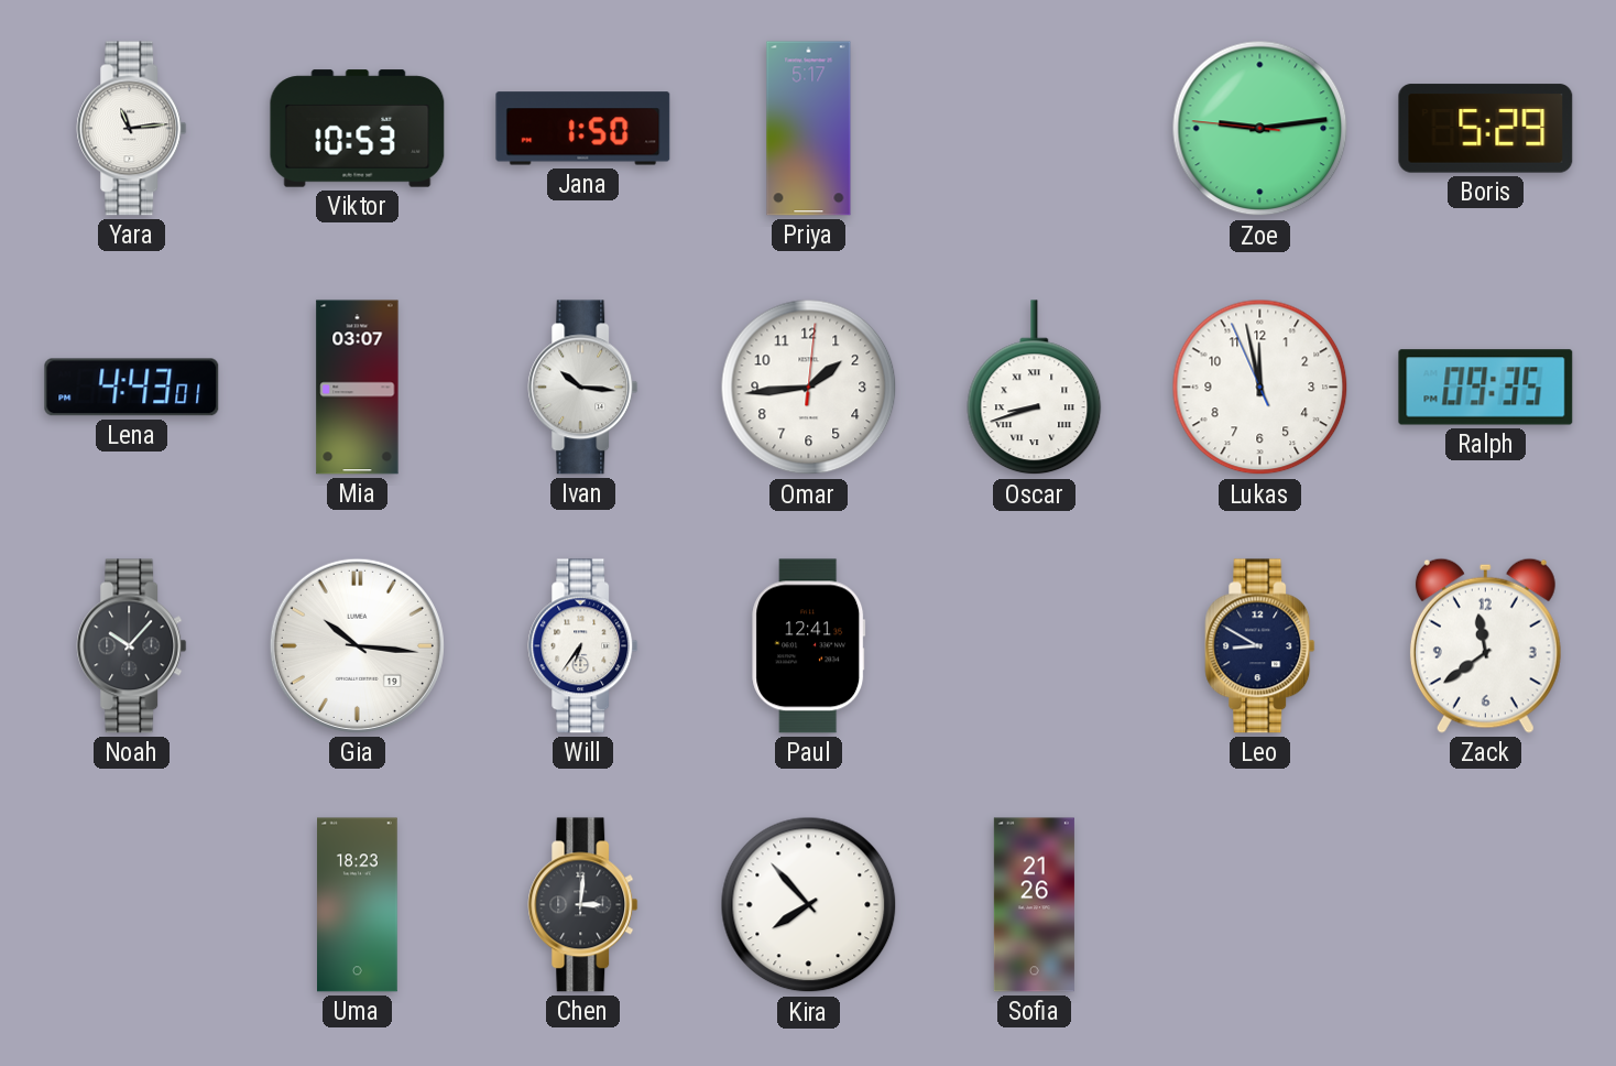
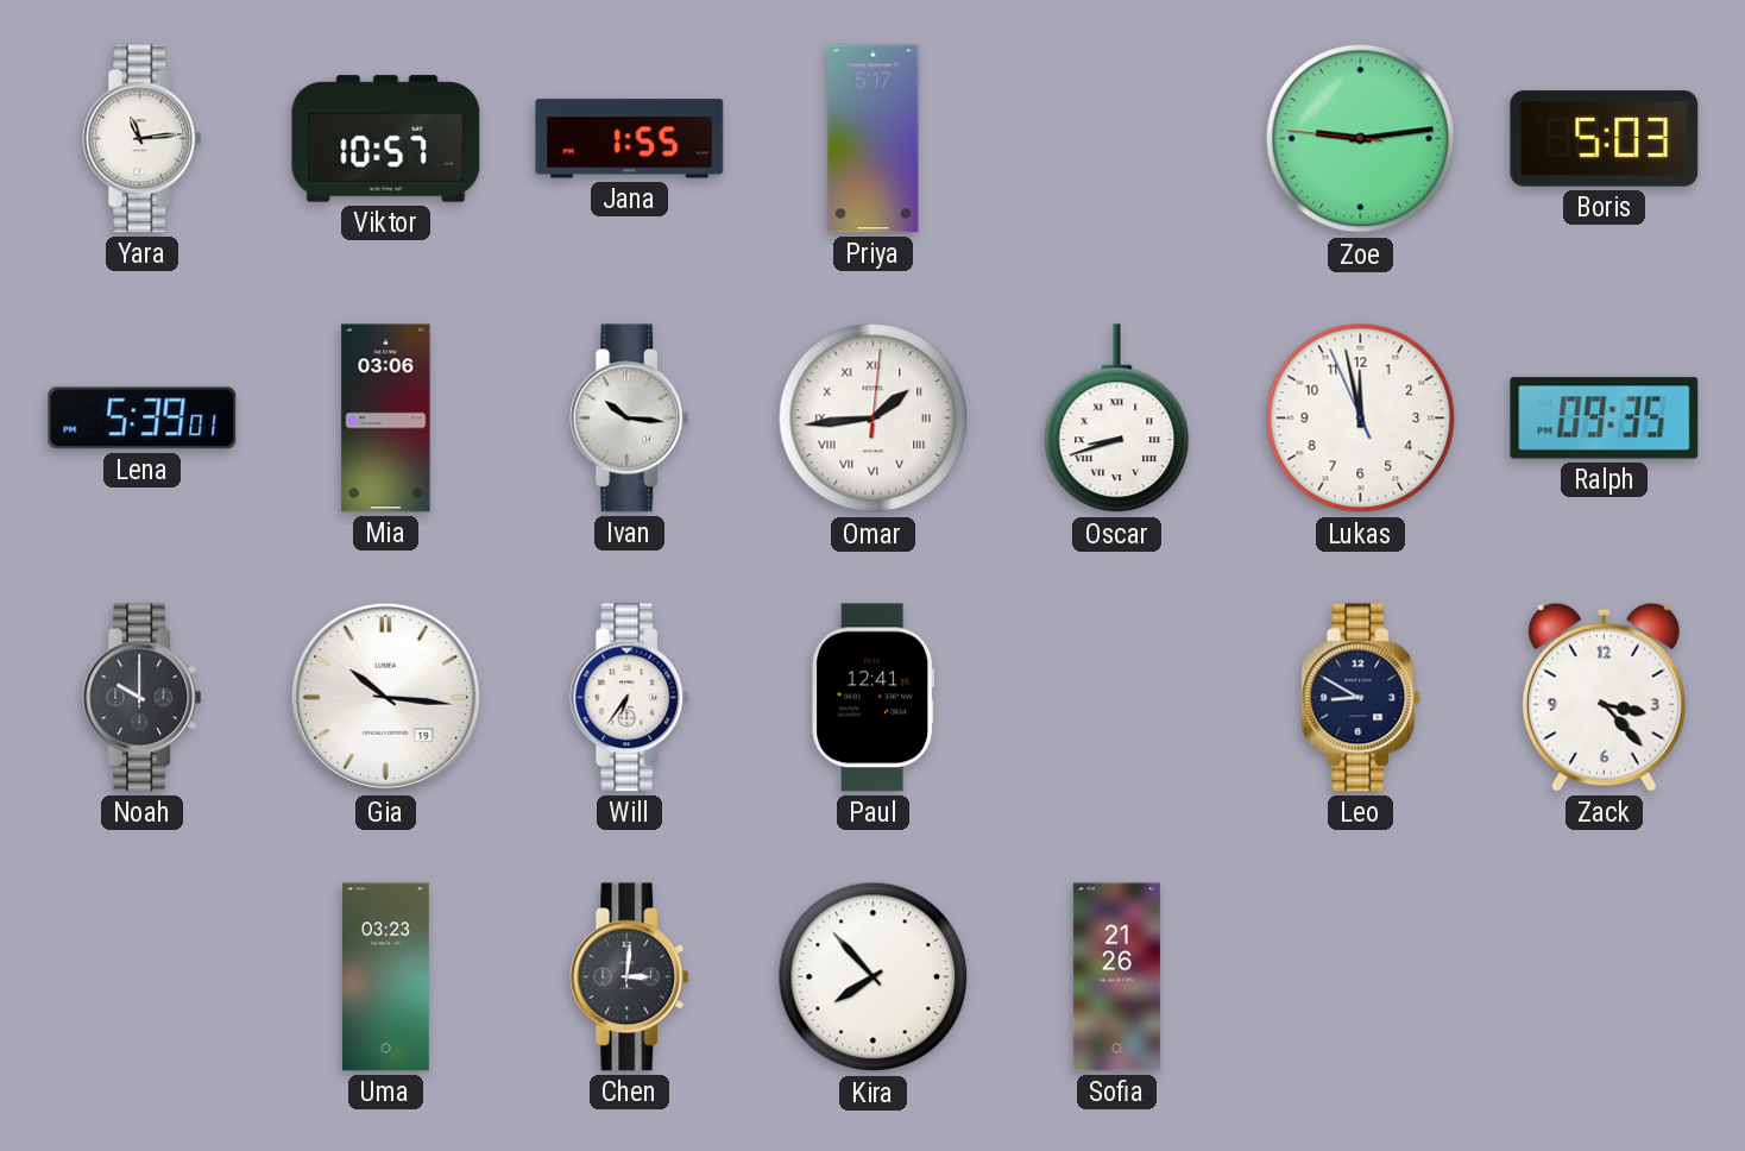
Viktor: 10:53 -> 10:57
Jana: 1:50 -> 1:55
Boris: 5:29 -> 5:03
Lena: 4:43 -> 5:39
Mia: 03:07 -> 03:06
Omar numerals: Arabic -> Roman
Noah: 10:07 -> 10:00
Zack: 11:39 -> 3:23
Uma: 18:23 -> 03:23
